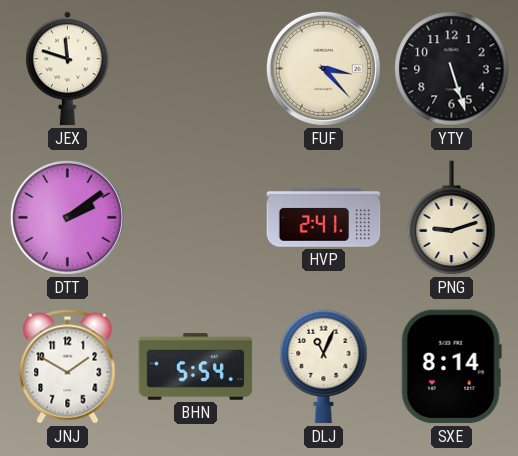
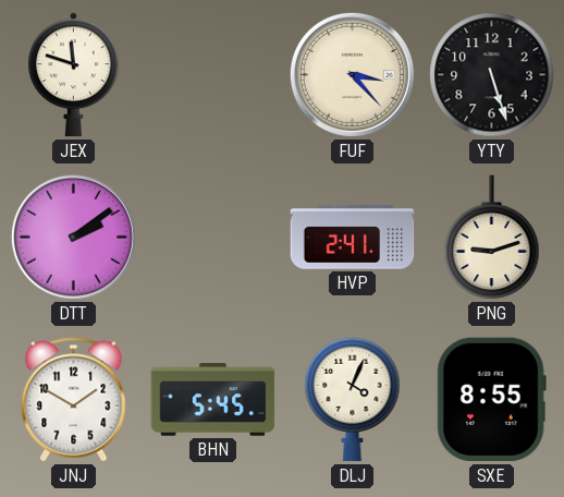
BHN: 5:54 -> 5:45
DLJ: 11:04 -> 4:04
SXE: 8:14 -> 8:55
